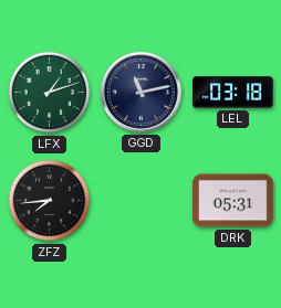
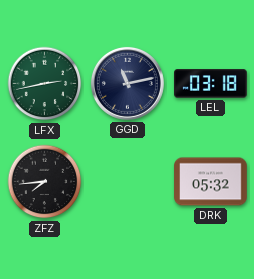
LFX: 1:12 -> 2:43
DRK: 05:31 -> 05:32
